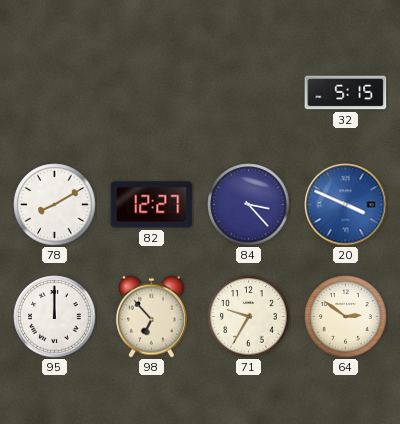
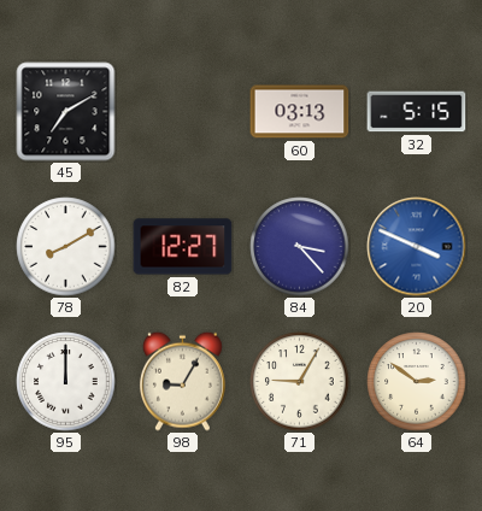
45: none -> 7:10
60: none -> 03:13
98: 6:53 -> 9:05
71: 9:35 -> 9:05
